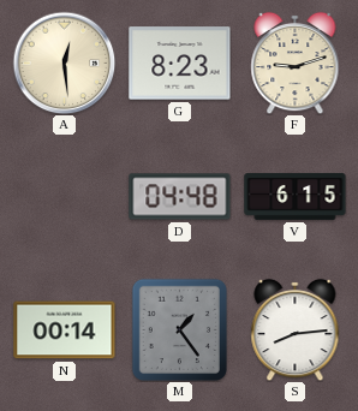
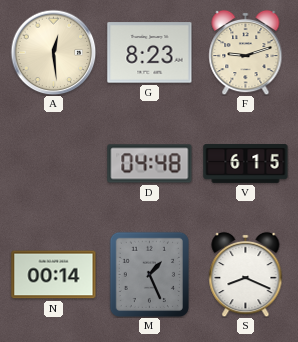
M: 1:24 -> 1:26
S: 8:14 -> 8:19
